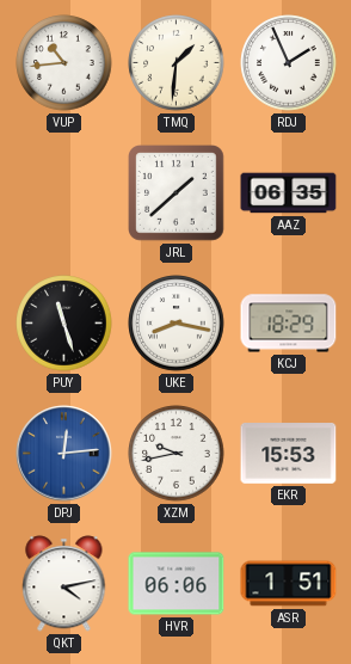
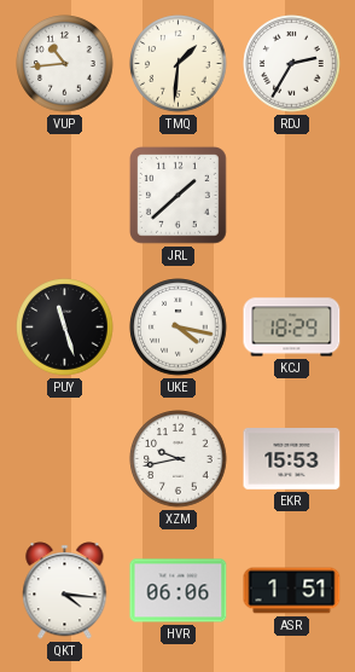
RDJ: 1:56 -> 2:35
AAZ: 06:35 -> none
UKE: 8:17 -> 4:17
DPJ: 12:14 -> none
QKT: 4:13 -> 4:16
